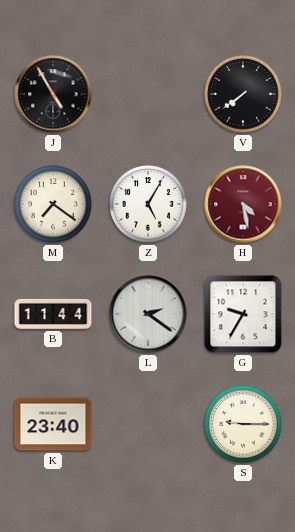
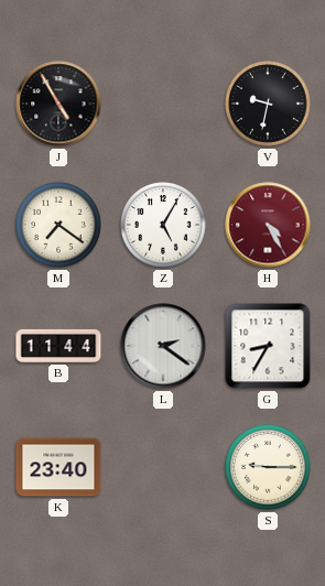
V: 7:39 -> 9:32
H: 4:28 -> 4:25
G: 9:35 -> 8:35
